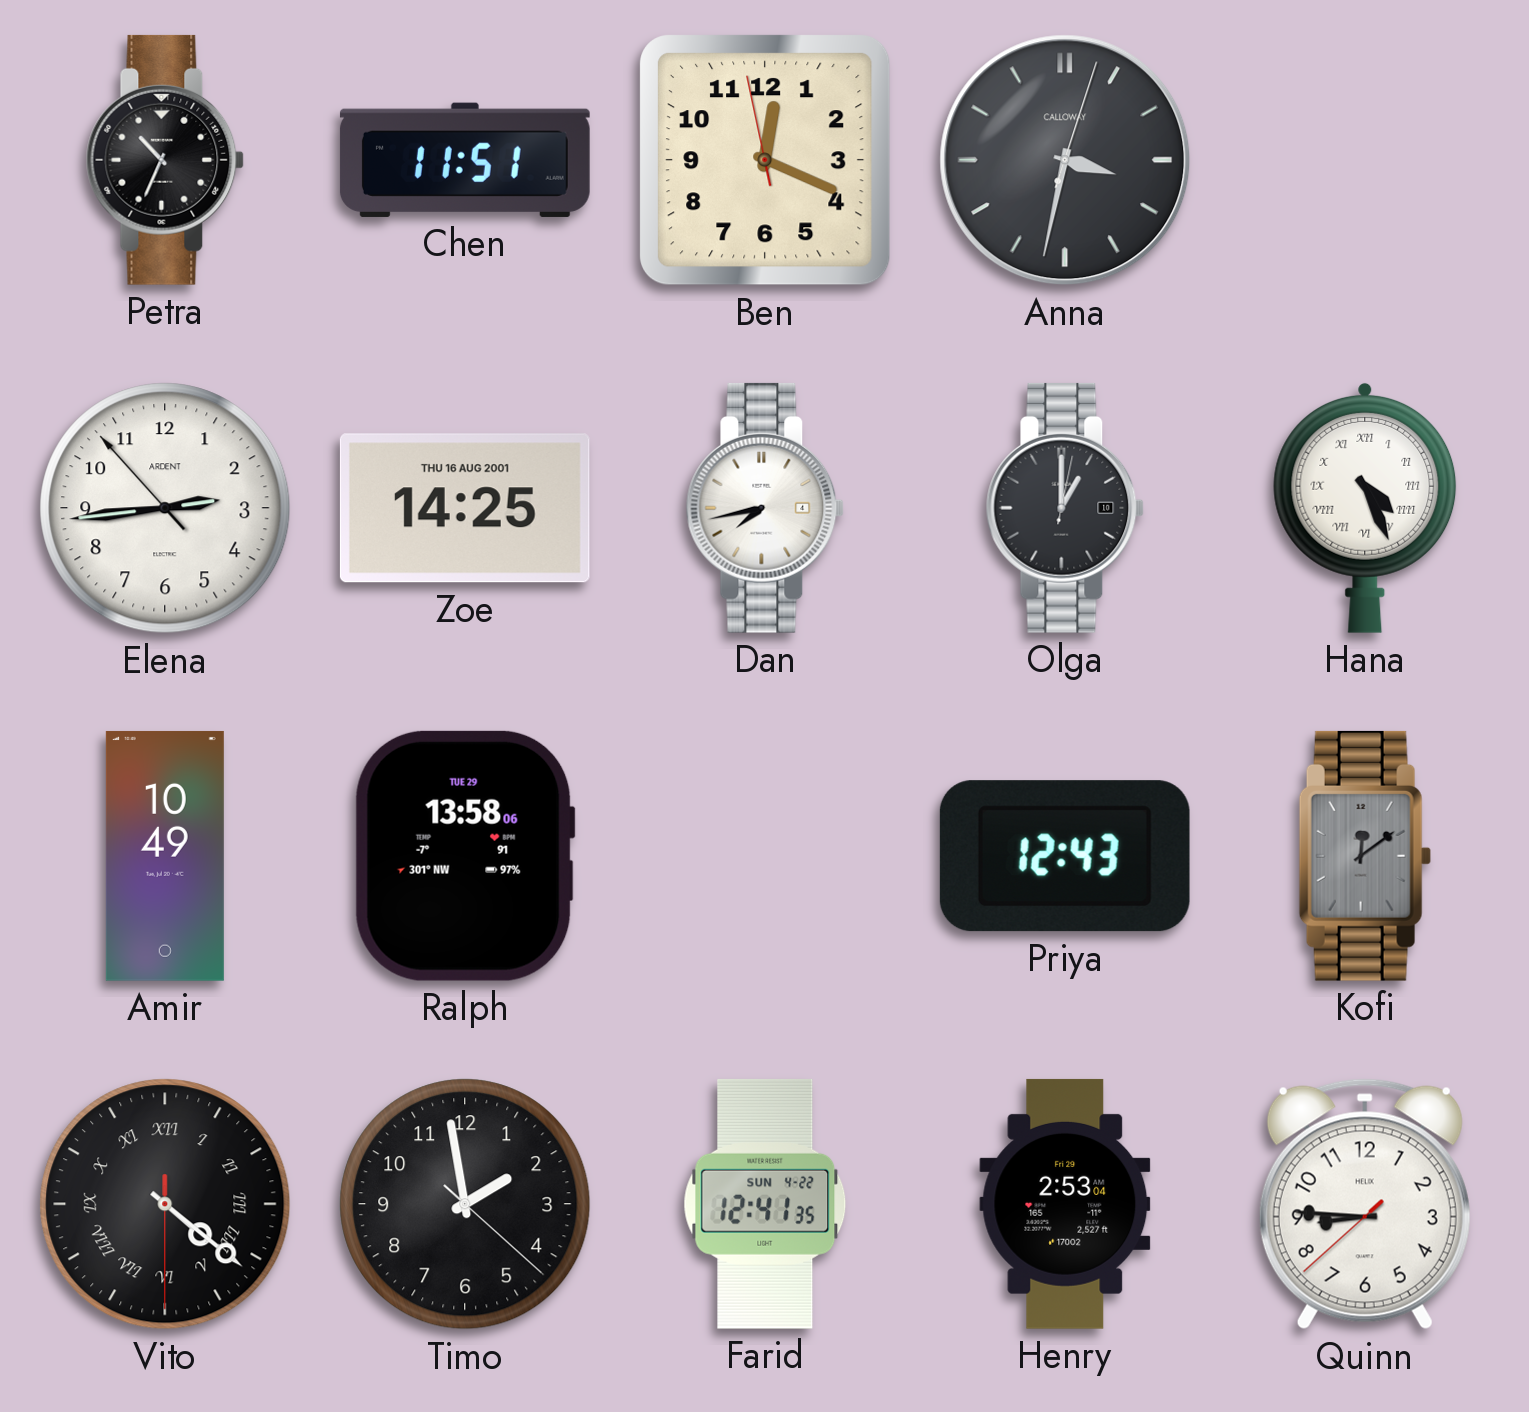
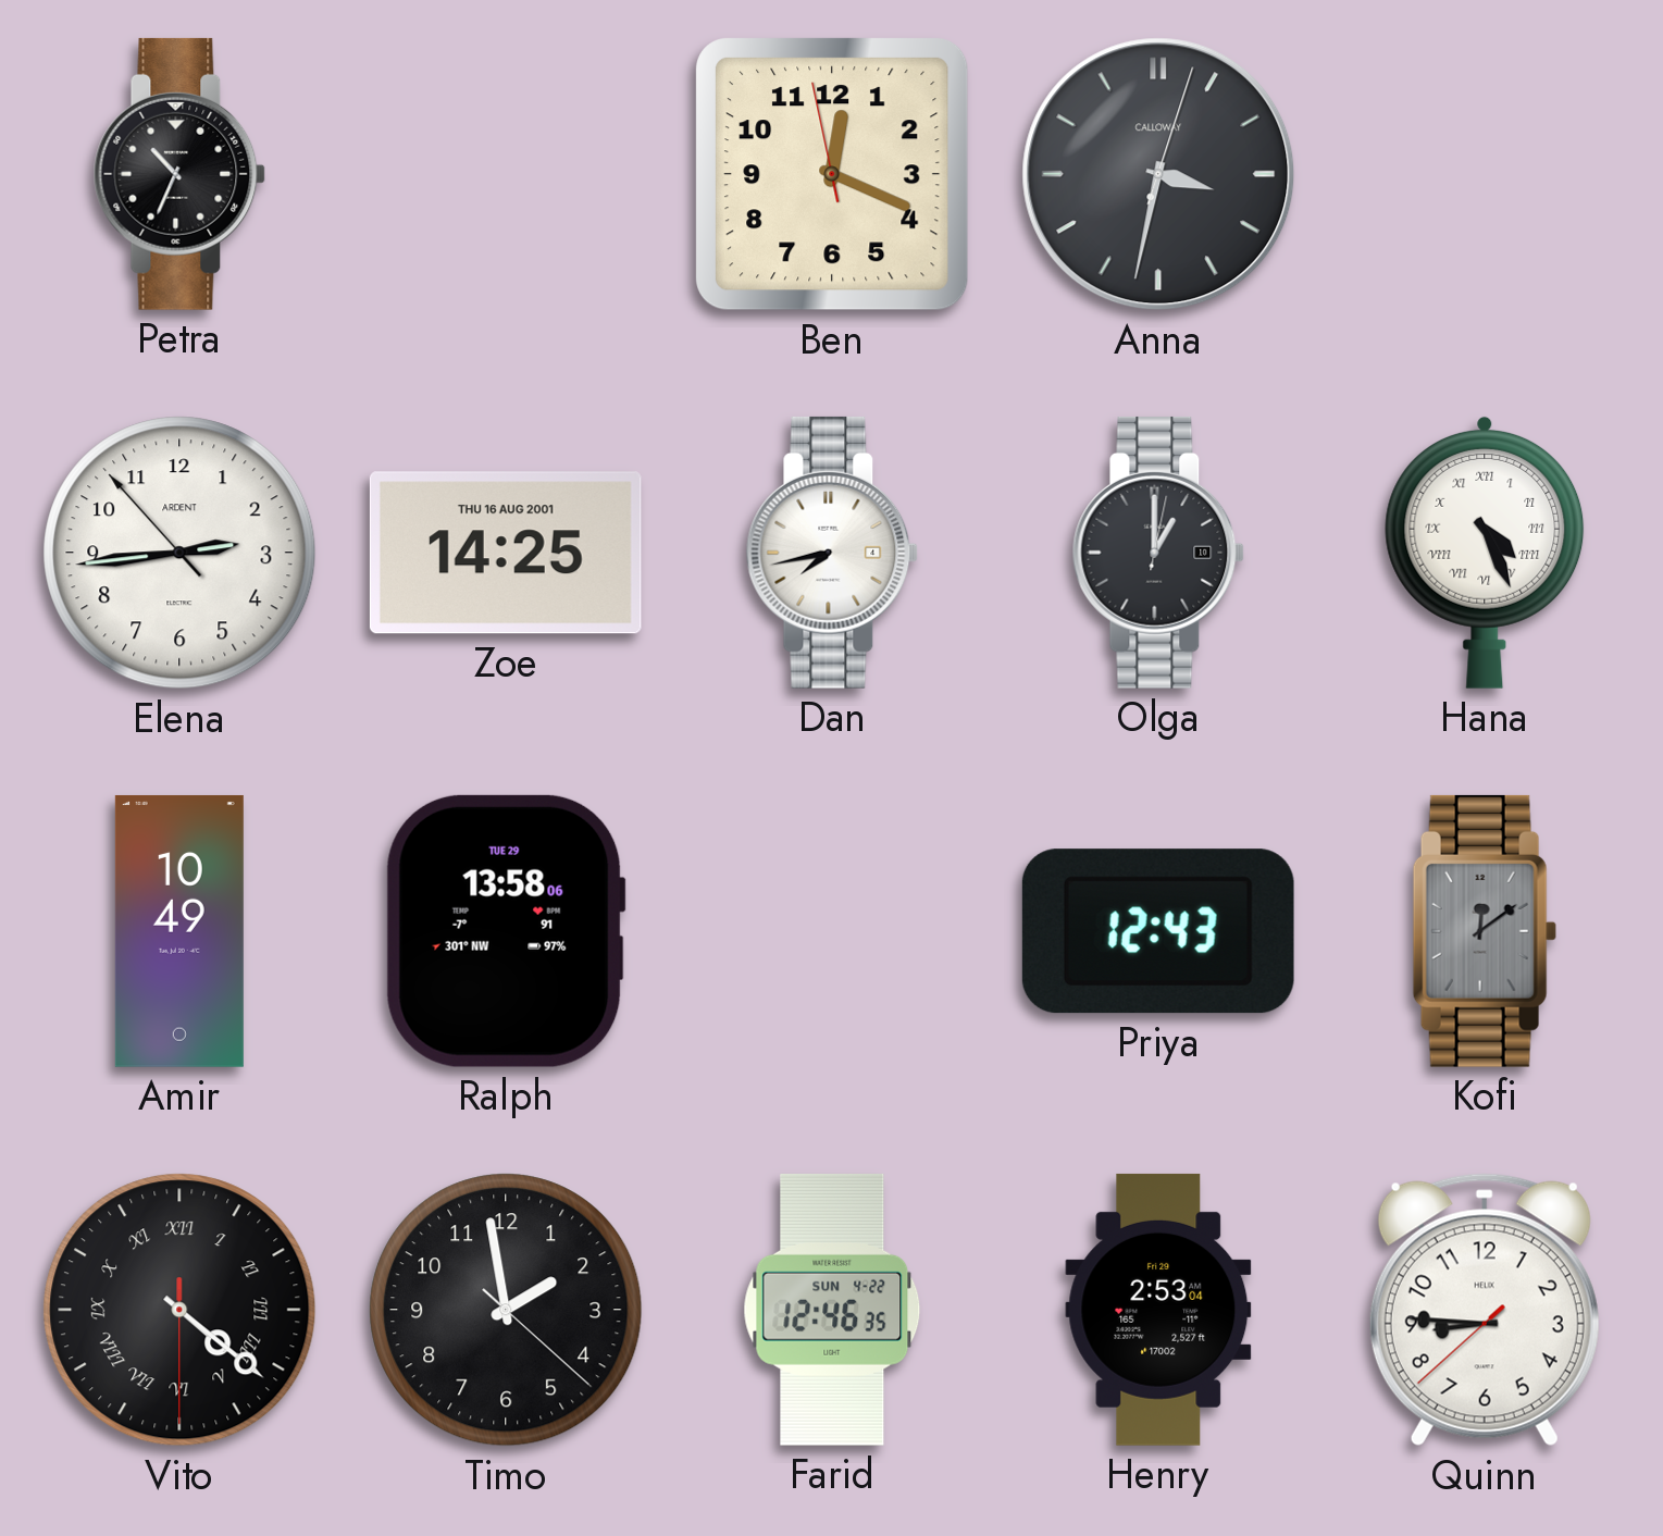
Chen: 11:51 -> none
Farid: 12:41 -> 12:46
